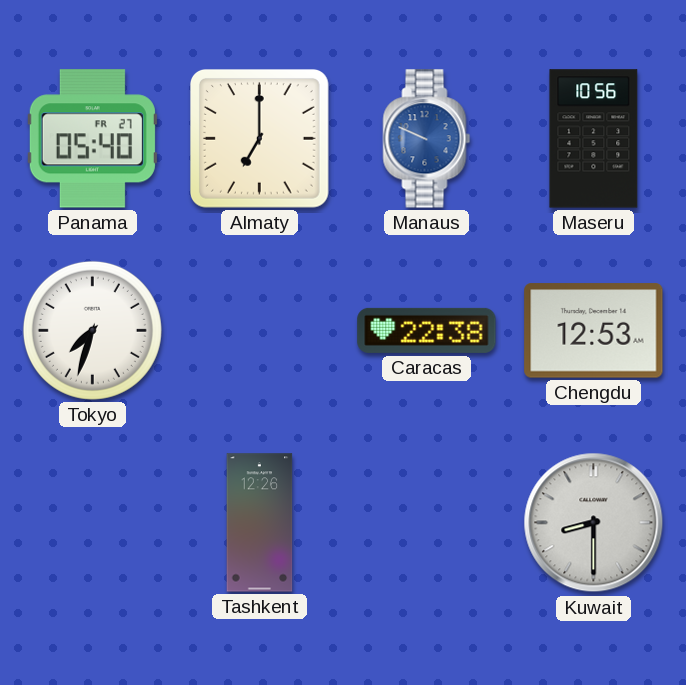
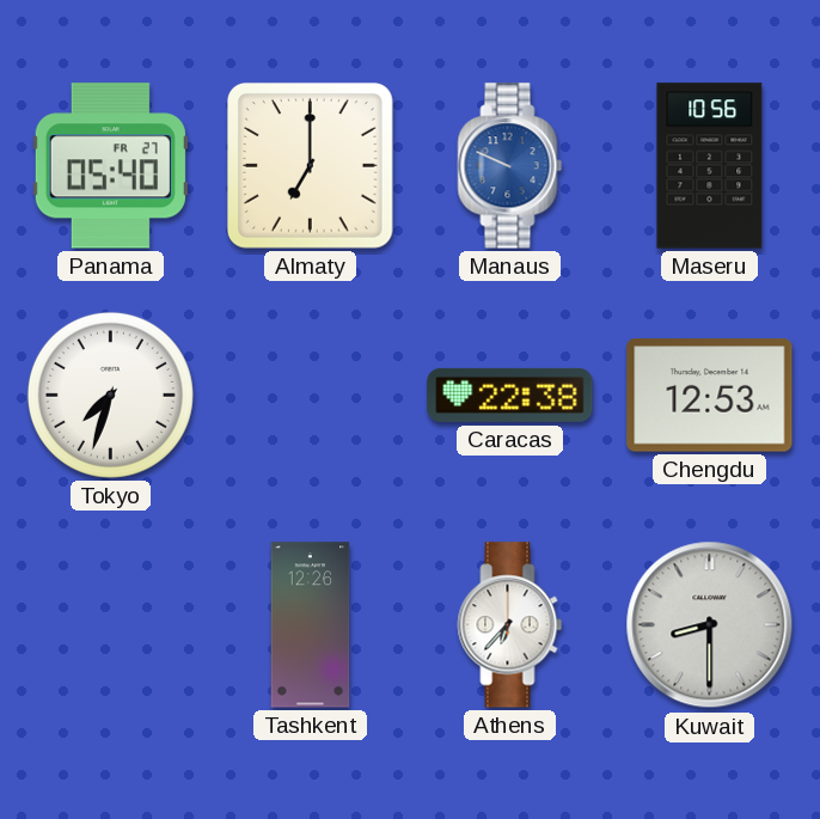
Athens: none -> 6:37
